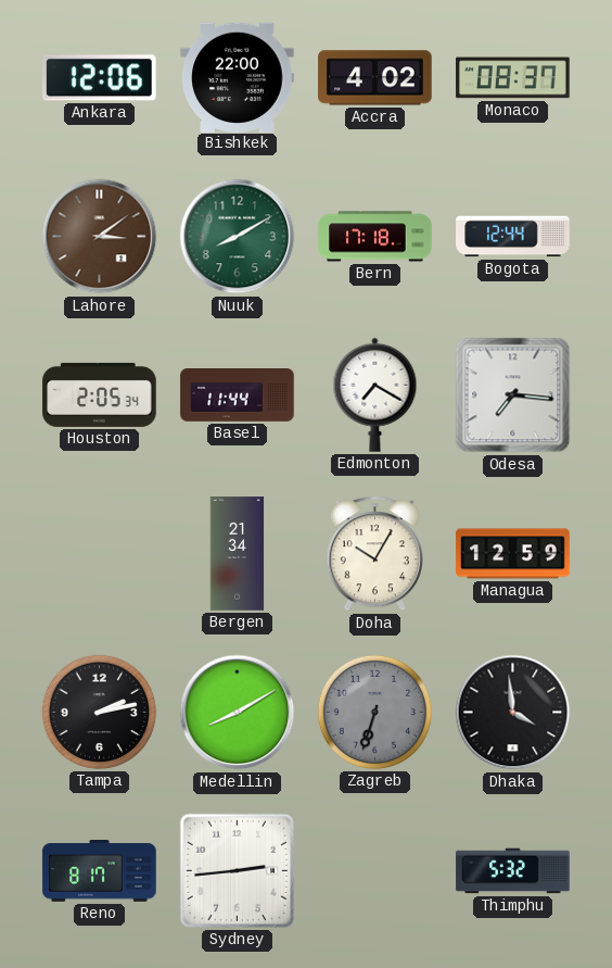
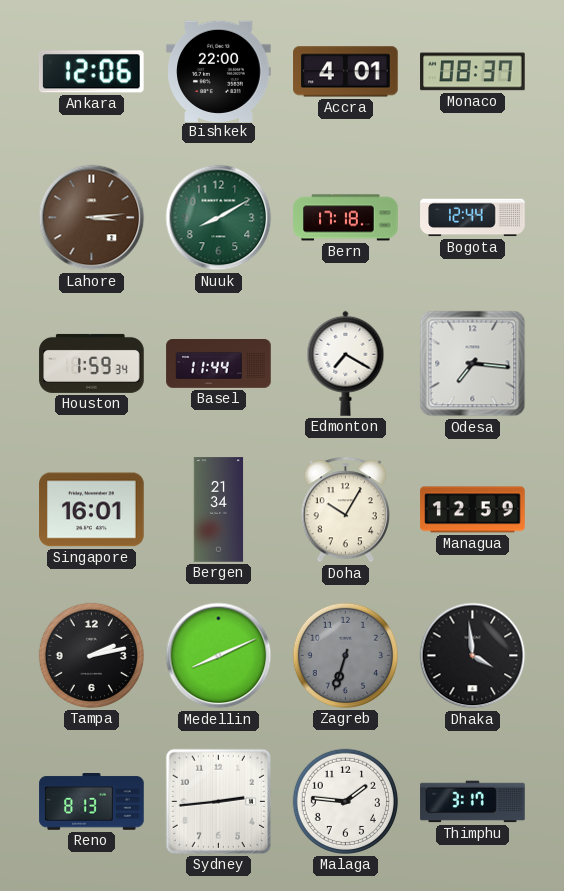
Accra: 4:02 -> 4:01
Lahore: 3:09 -> 3:14
Houston: 2:05 -> 1:59
Singapore: none -> 16:01
Medellin: 8:10 -> 8:11
Reno: 8:17 -> 8:13
Malaga: none -> 1:46
Thimphu: 5:32 -> 3:17
